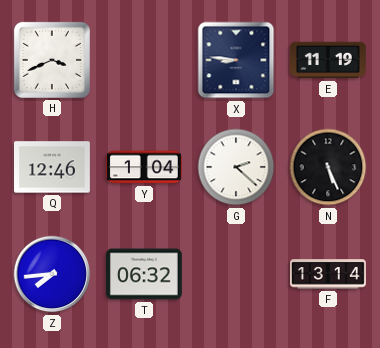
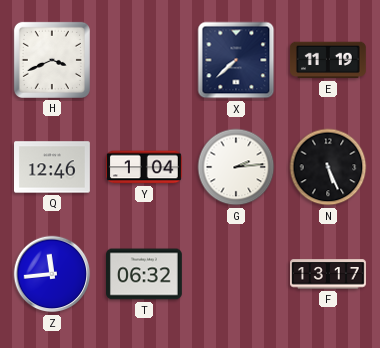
X: 8:46 -> 7:38
G: 2:22 -> 2:14
Z: 7:44 -> 11:44
F: 13:14 -> 13:17
